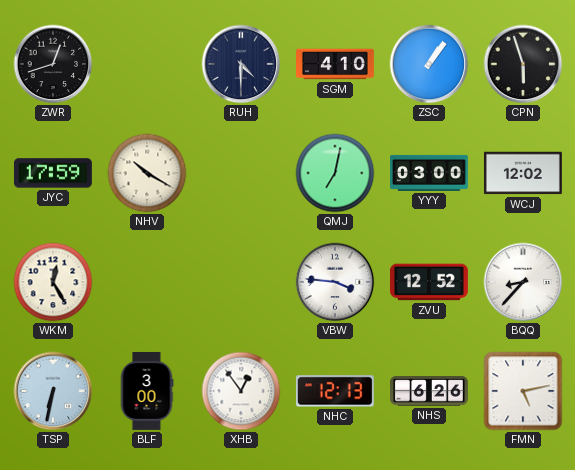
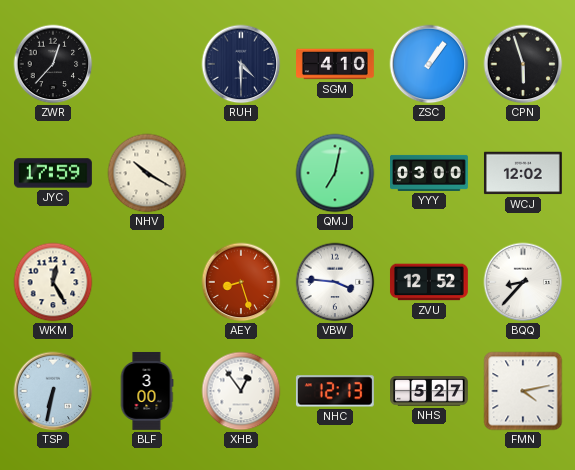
ZWR: 12:42 -> 12:37
AEY: none -> 8:27
NHS: 6:26 -> 5:27
FMN: 5:13 -> 4:13
